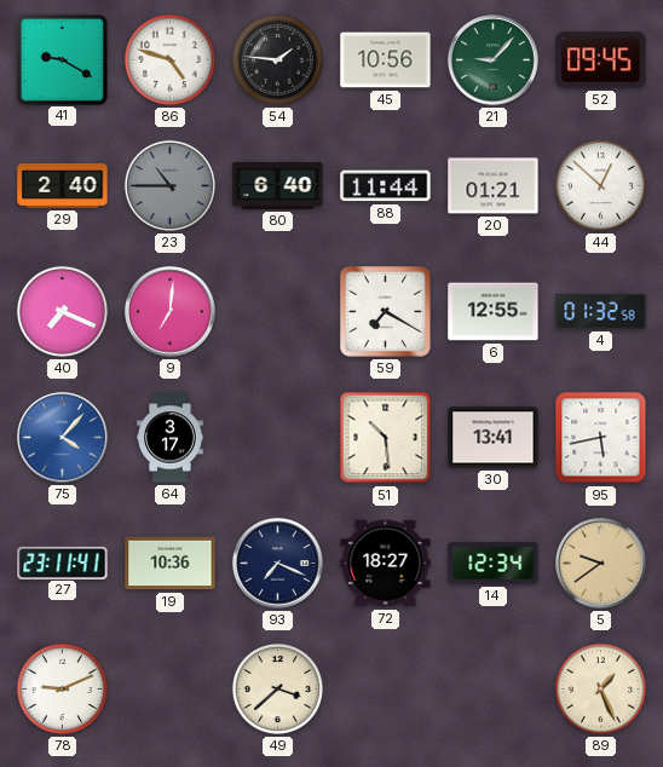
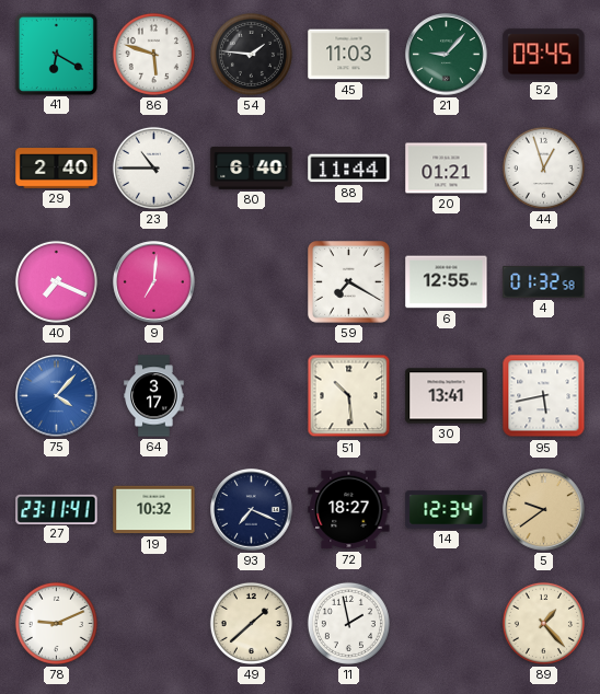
41: 9:20 -> 6:20
86: 4:48 -> 5:48
45: 10:56 -> 11:03
23 dial: grey -> white
44: 12:52 -> 12:57
19: 10:36 -> 10:32
49: 3:38 -> 1:38
11: none -> 1:58
89: 1:26 -> 1:23
